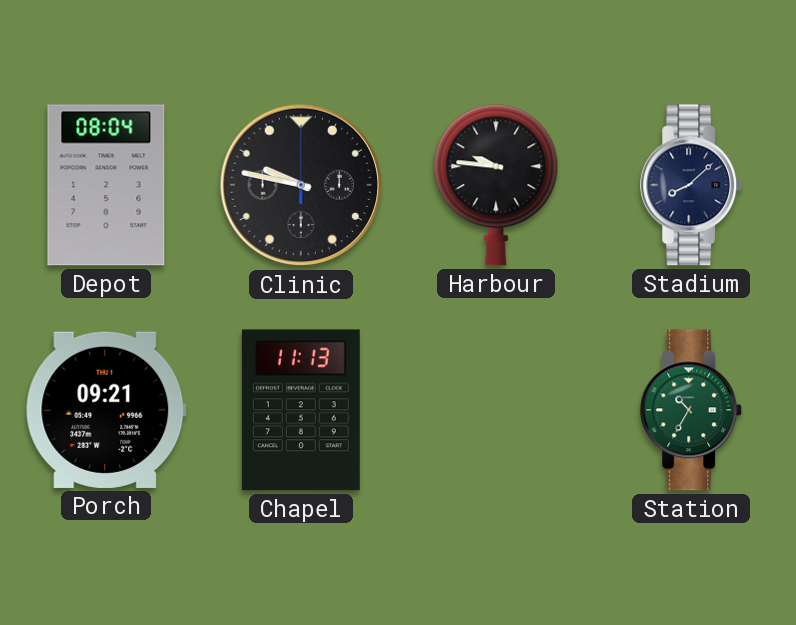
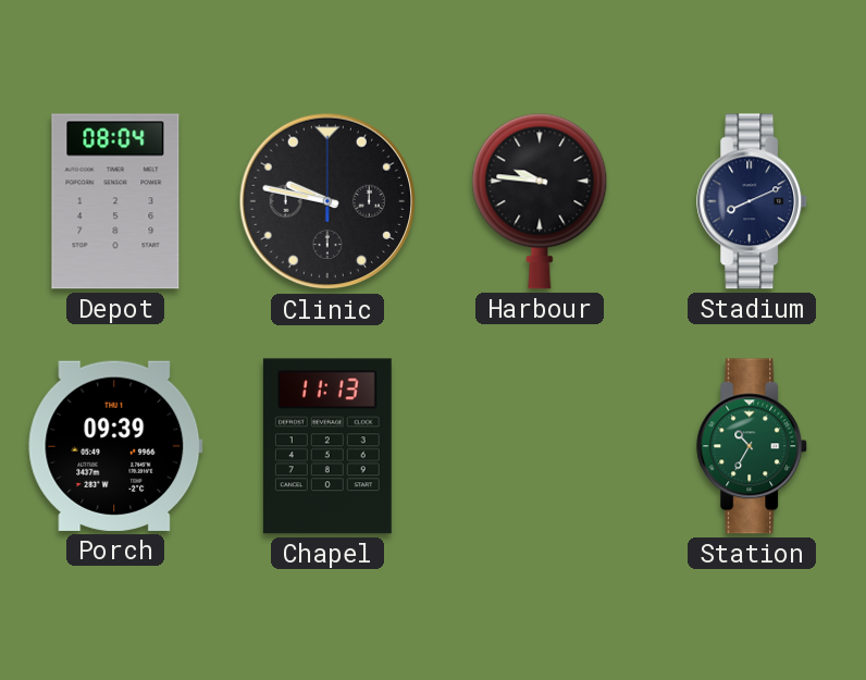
Stadium: 8:08 -> 8:11
Porch: 09:21 -> 09:39
